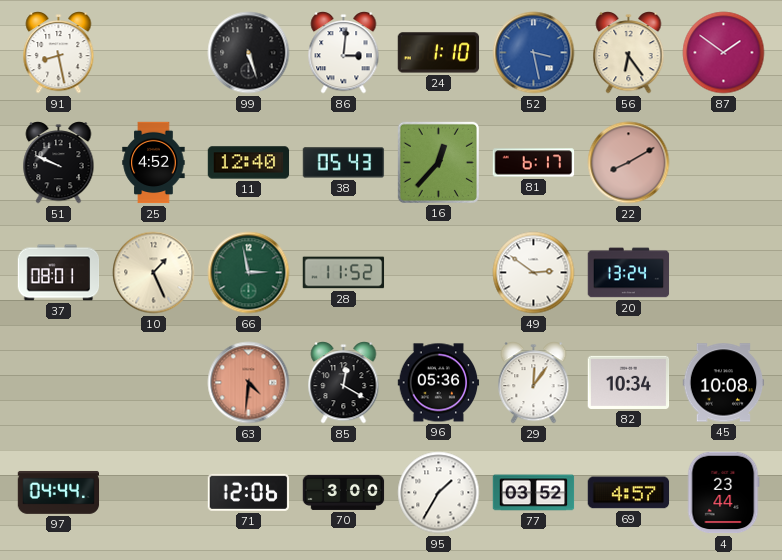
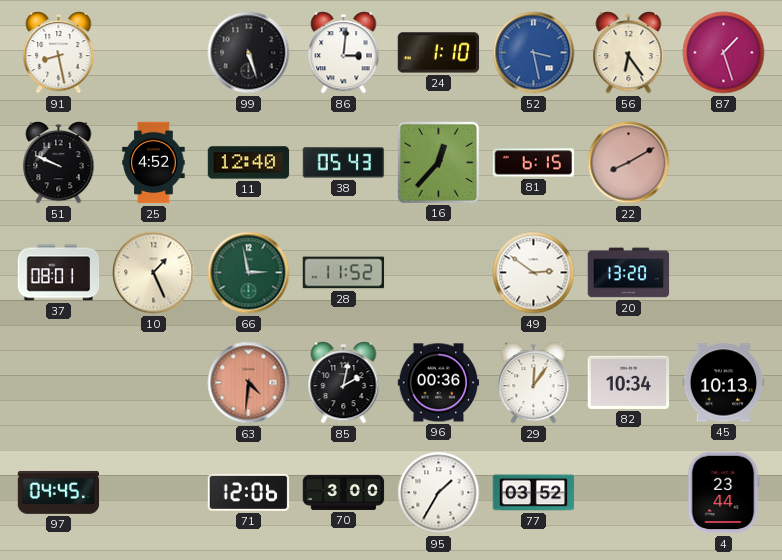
87: 1:51 -> 1:27
81: 6:17 -> 6:15
20: 13:24 -> 13:20
85: 12:20 -> 2:02
96: 05:36 -> 00:36
45: 10:08 -> 10:13
97: 04:44 -> 04:45
69: 4:57 -> none
